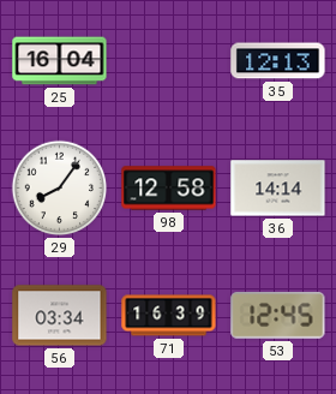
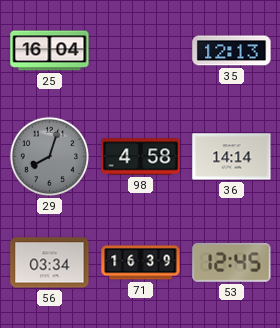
29: 8:06 -> 8:03
29 dial: white -> grey
98: 12:58 -> 4:58
